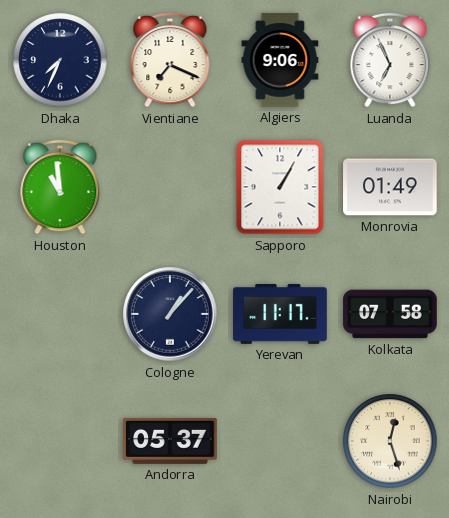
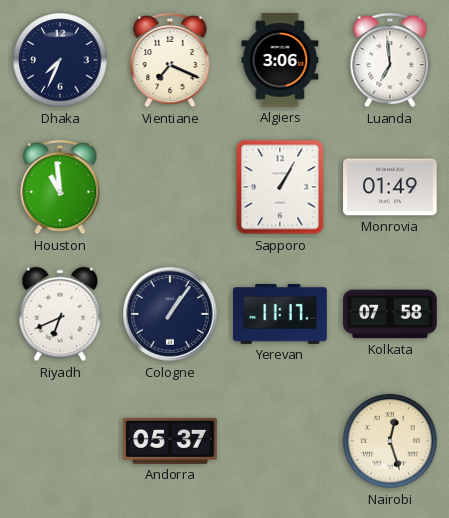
Algiers: 9:06 -> 3:06
Luanda: 6:56 -> 6:59
Riyadh: none -> 6:41
Cologne: 1:07 -> 1:06
